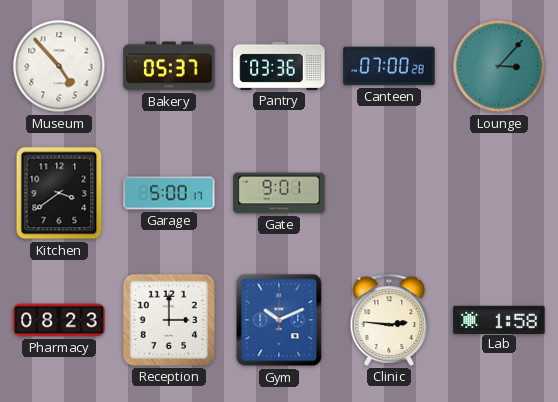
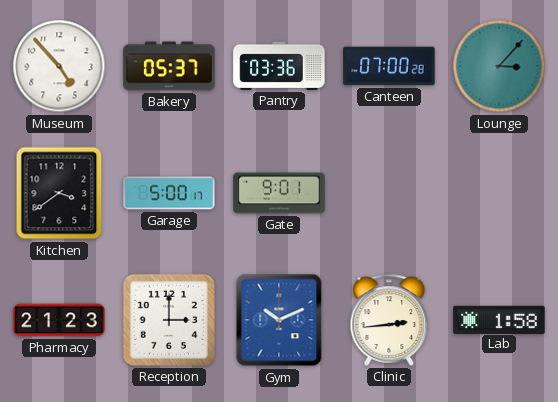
Pharmacy: 08:23 -> 21:23
Clinic: 2:46 -> 2:44
